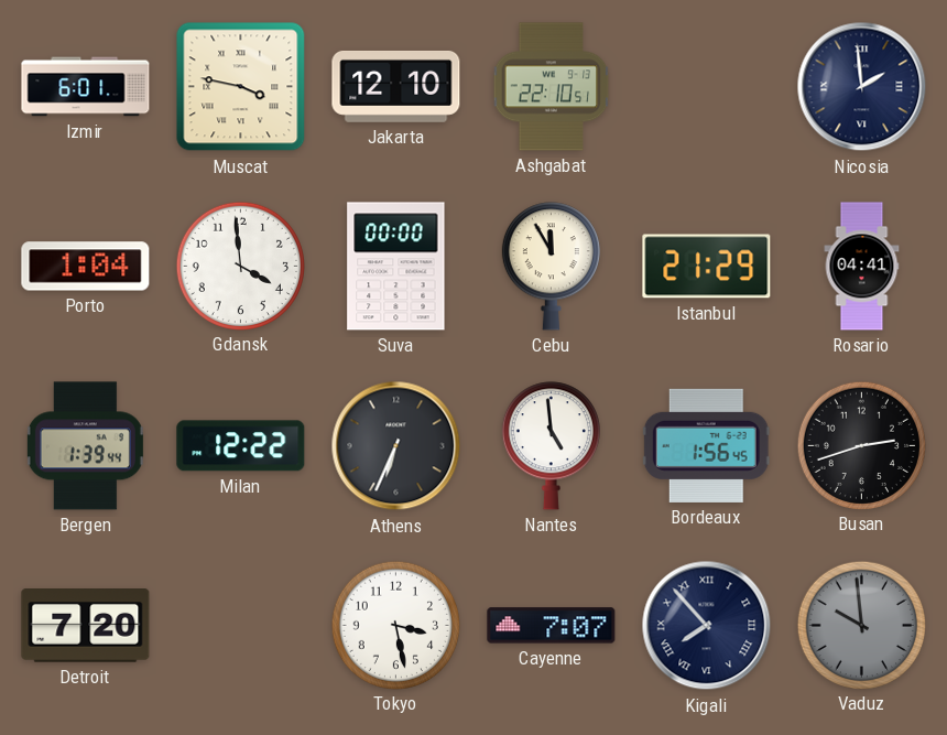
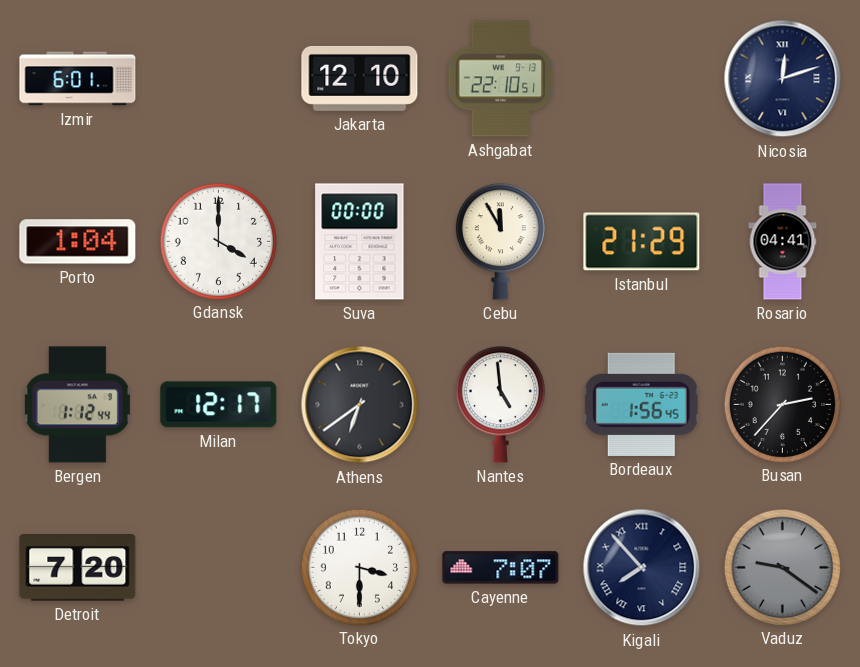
Muscat: 3:47 -> none
Nicosia: 1:59 -> 12:12
Gdansk: 3:59 -> 4:00
Bergen: 1:39 -> 1:12
Milan: 12:22 -> 12:17
Athens: 6:34 -> 6:39
Busan: 2:42 -> 2:37
Tokyo: 3:28 -> 3:30
Vaduz: 9:59 -> 9:21
